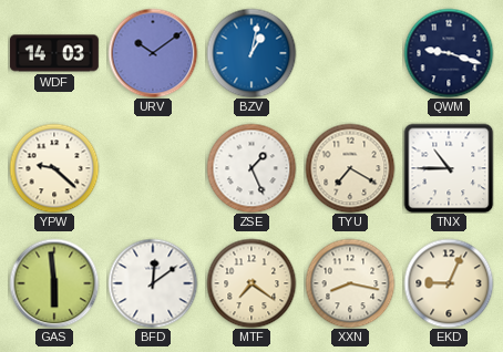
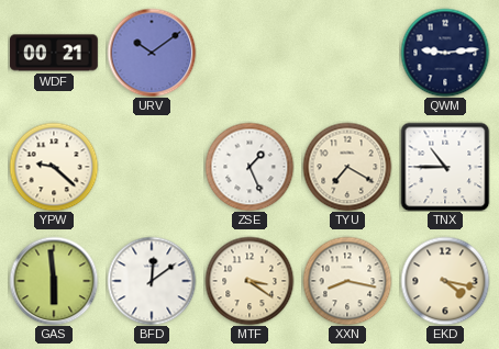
WDF: 14:03 -> 00:21
BZV: 1:02 -> none
QWM: 9:18 -> 9:14
MTF: 7:21 -> 3:21
EKD: 9:04 -> 4:17
